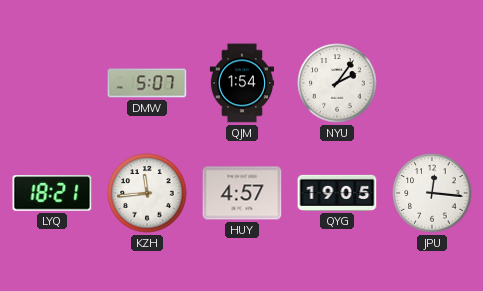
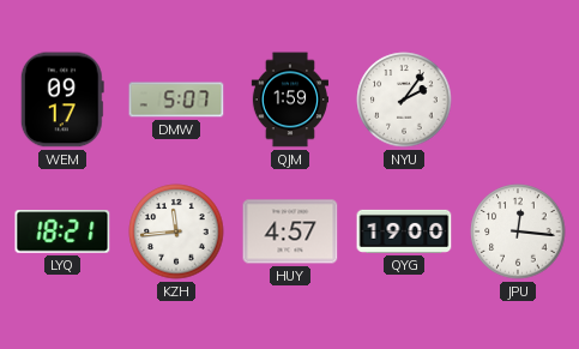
WEM: none -> 09:17
QJM: 1:54 -> 1:59
QYG: 19:05 -> 19:00
